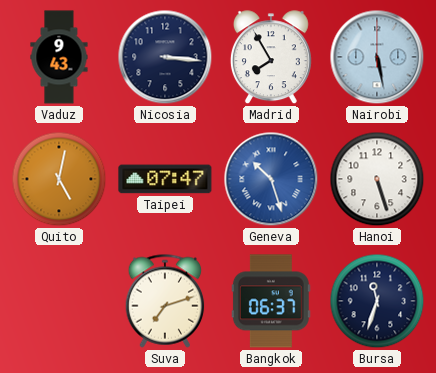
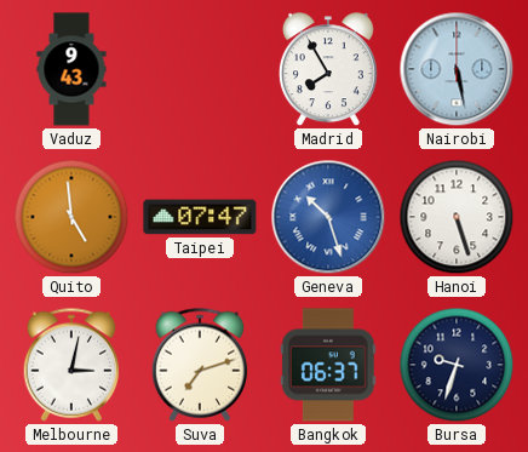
Nicosia: 3:16 -> none
Quito: 5:02 -> 4:59
Melbourne: none -> 3:02
Bursa: 11:33 -> 9:33
